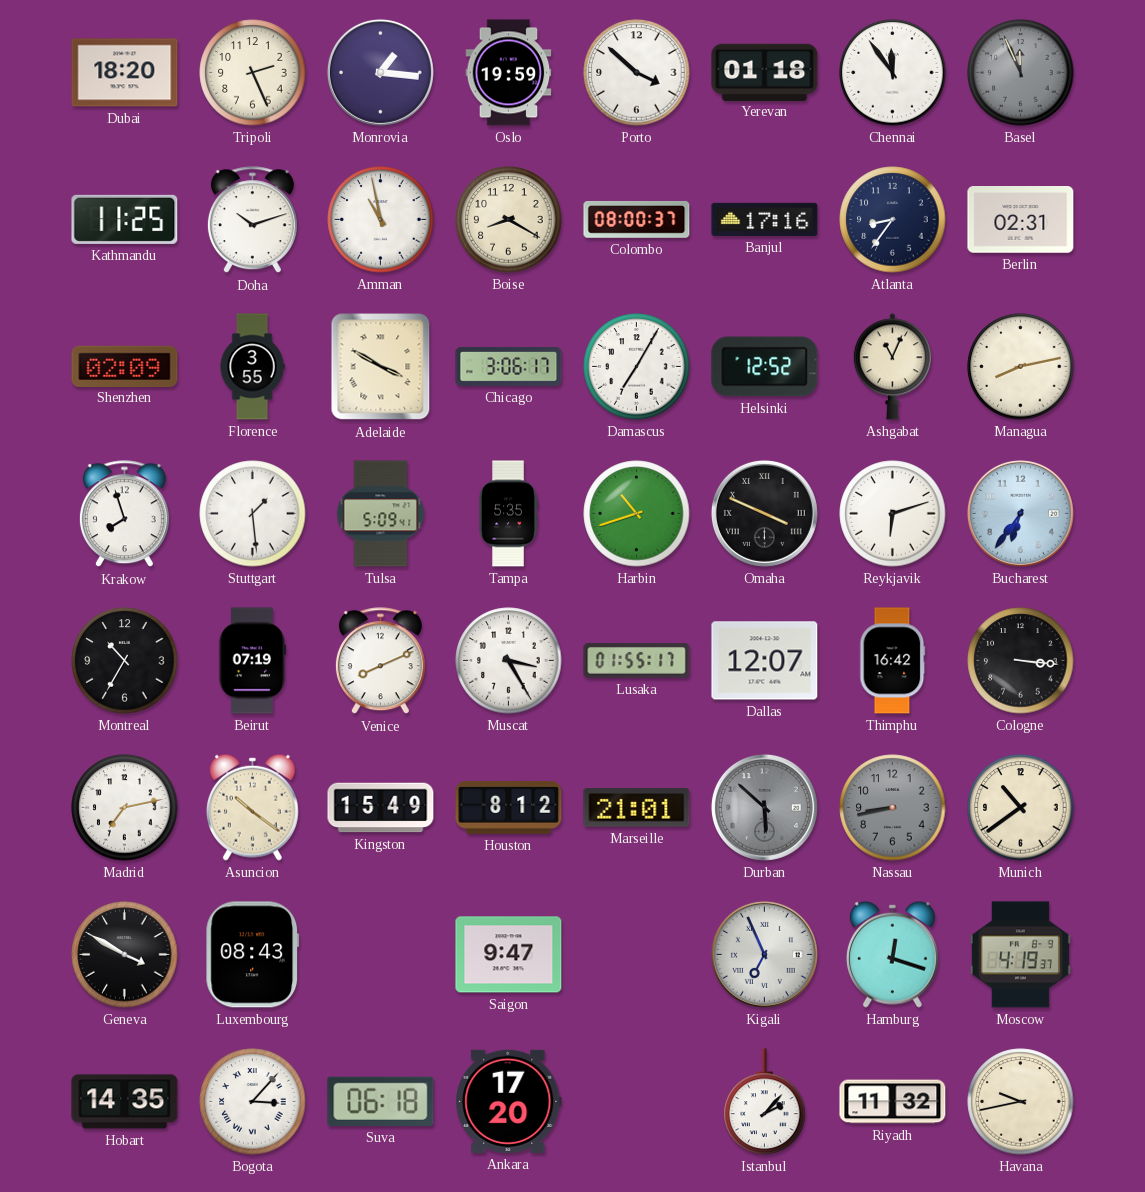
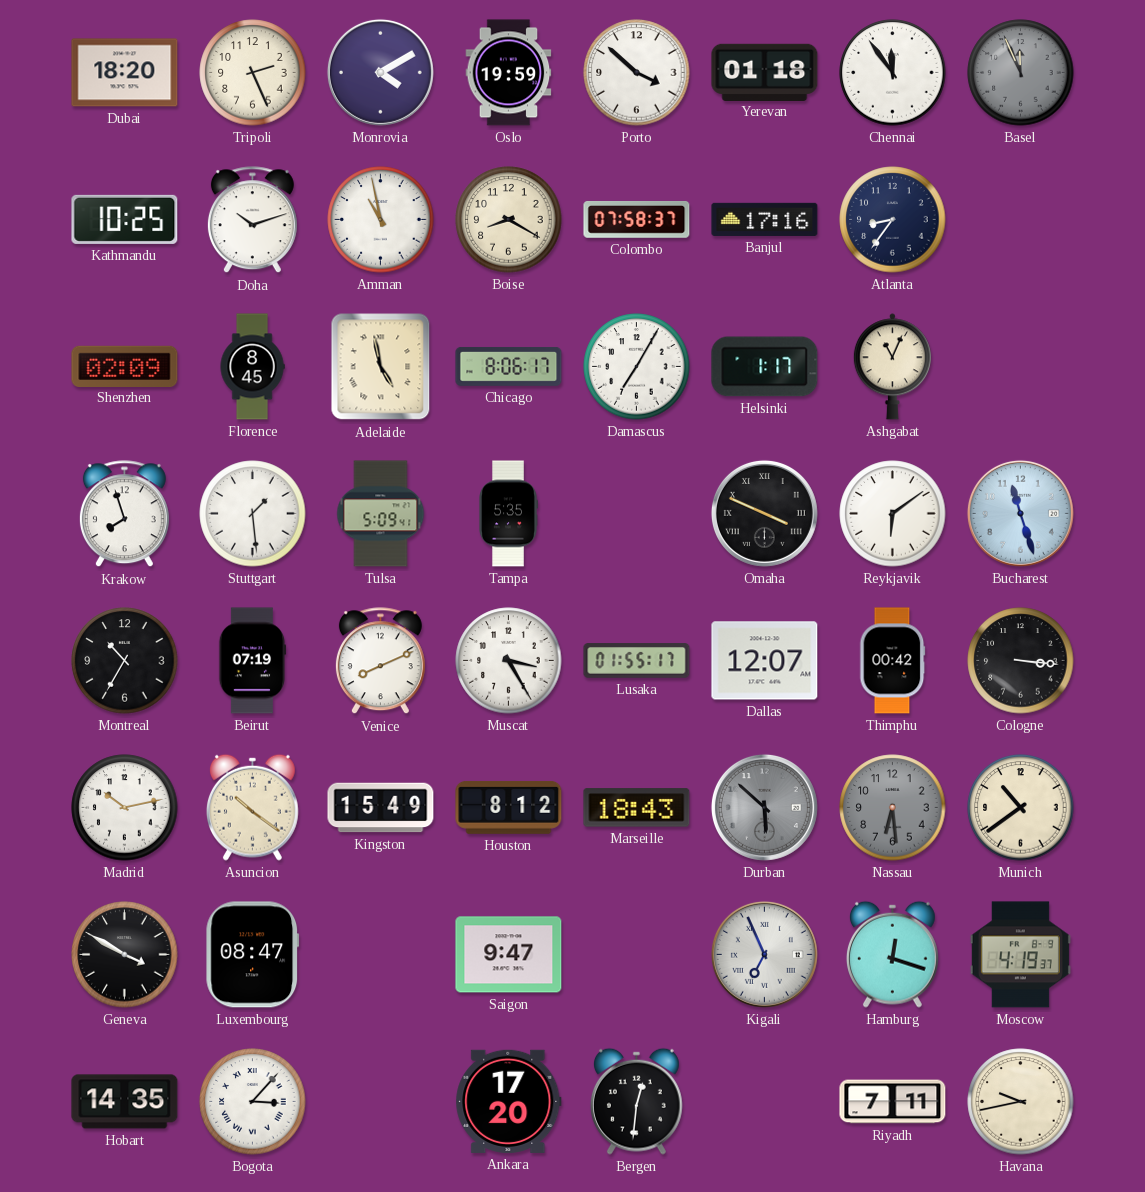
Monrovia: 1:16 -> 4:10
Kathmandu: 11:25 -> 10:25
Colombo: 08:00 -> 07:58
Berlin: 02:31 -> none
Florence: 3:55 -> 8:45
Adelaide: 3:50 -> 4:58
Chicago: 3:06 -> 8:06
Helsinki: 12:52 -> 1:17
Managua: 8:13 -> none
Harbin: 10:42 -> none
Reykjavik: 6:12 -> 6:09
Bucharest: 6:36 -> 11:27
Thimphu: 16:42 -> 00:42
Madrid: 7:13 -> 10:13
Marseille: 21:01 -> 18:43
Nassau: 8:43 -> 6:29
Luxembourg: 08:43 -> 08:47
Suva: 06:18 -> none
Bergen: none -> 12:31
Istanbul: 2:07 -> none
Riyadh: 11:32 -> 7:11
